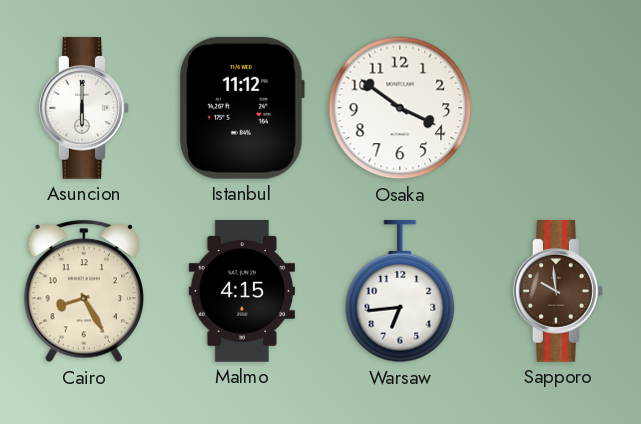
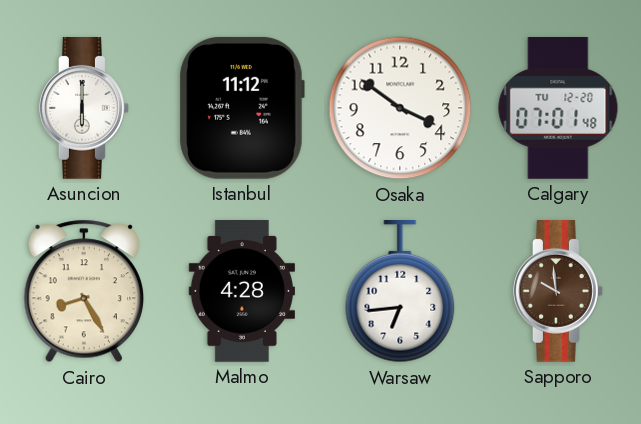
Calgary: none -> 07:01
Malmo: 4:15 -> 4:28
